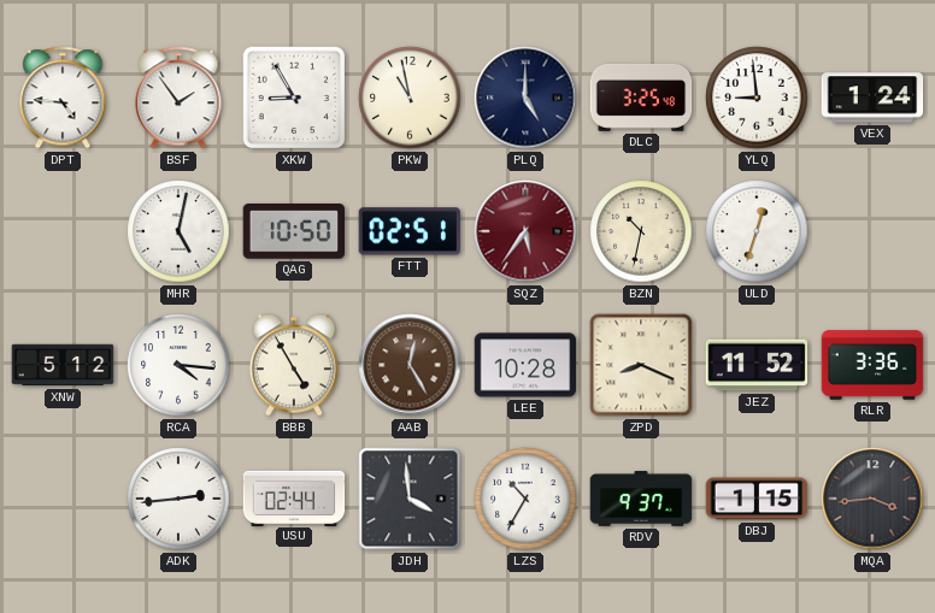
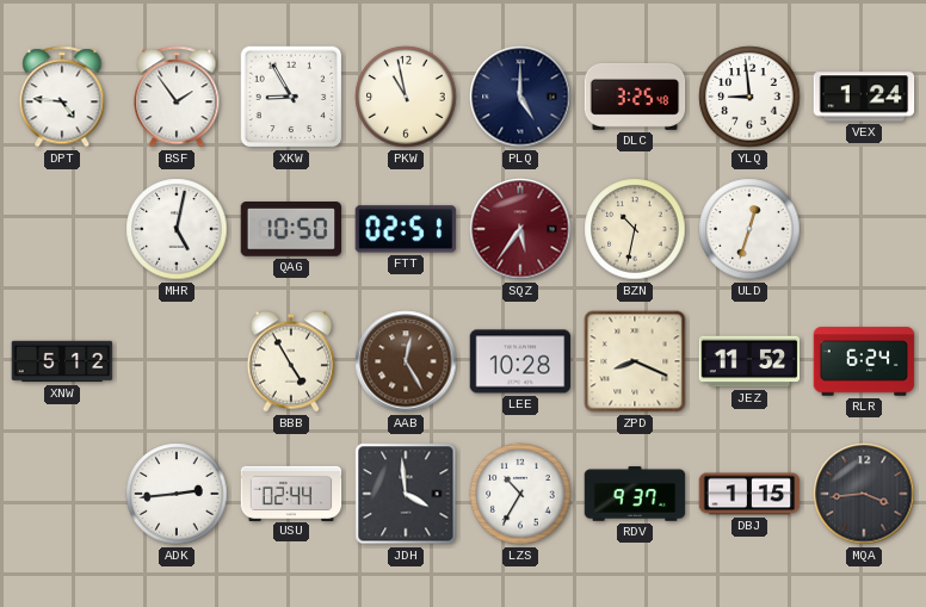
RCA: 4:16 -> none
RLR: 3:36 -> 6:24
